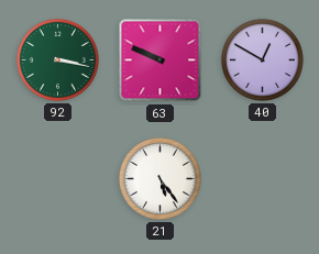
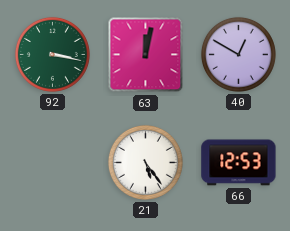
63: 9:49 -> 12:02
66: none -> 12:53
